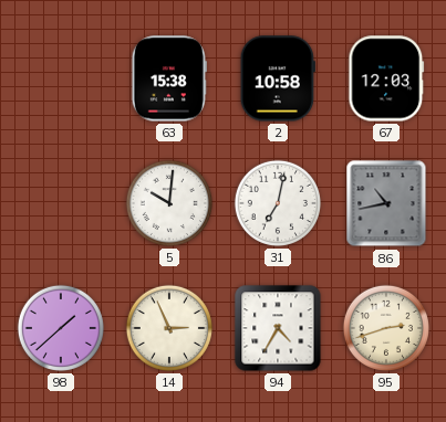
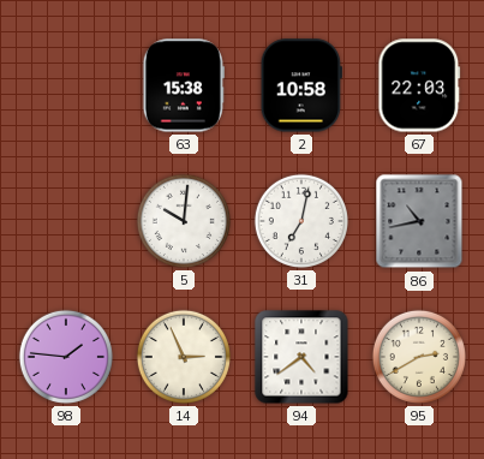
67: 12:03 -> 22:03
98: 1:38 -> 1:46
94: 4:35 -> 4:39
95: 2:42 -> 2:40
